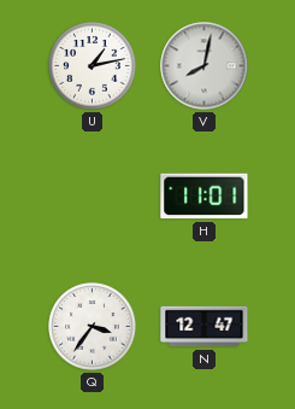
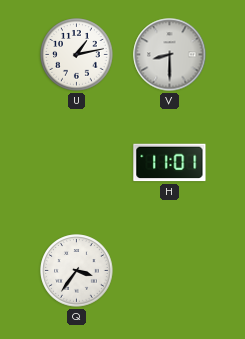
V: 8:02 -> 8:30
N: 12:47 -> none
